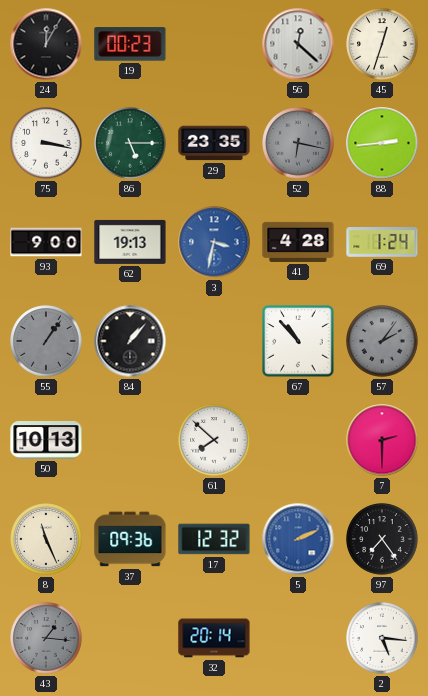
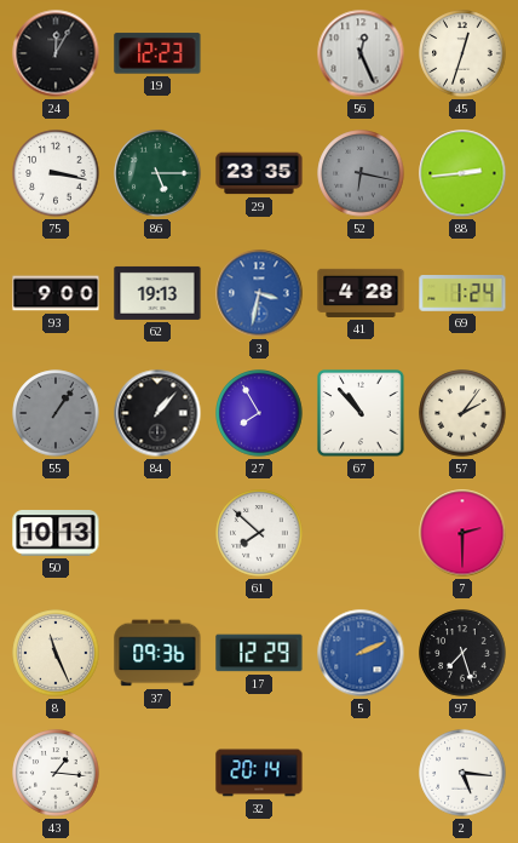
19: 00:23 -> 12:23
56: 12:22 -> 12:26
27: none -> 7:55
57 dial: grey -> cream
17: 12:32 -> 12:29
97: 7:24 -> 7:27
43 dial: grey -> white
